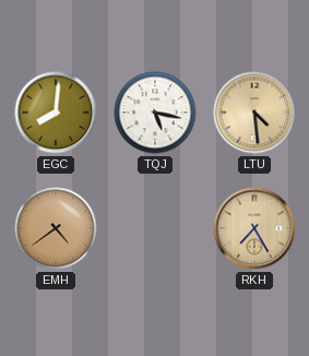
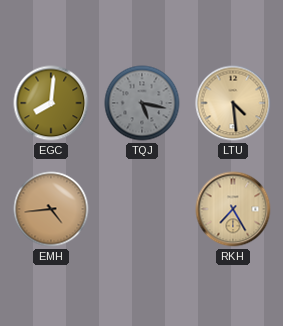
TQJ dial: white -> grey
EMH: 4:39 -> 4:44
